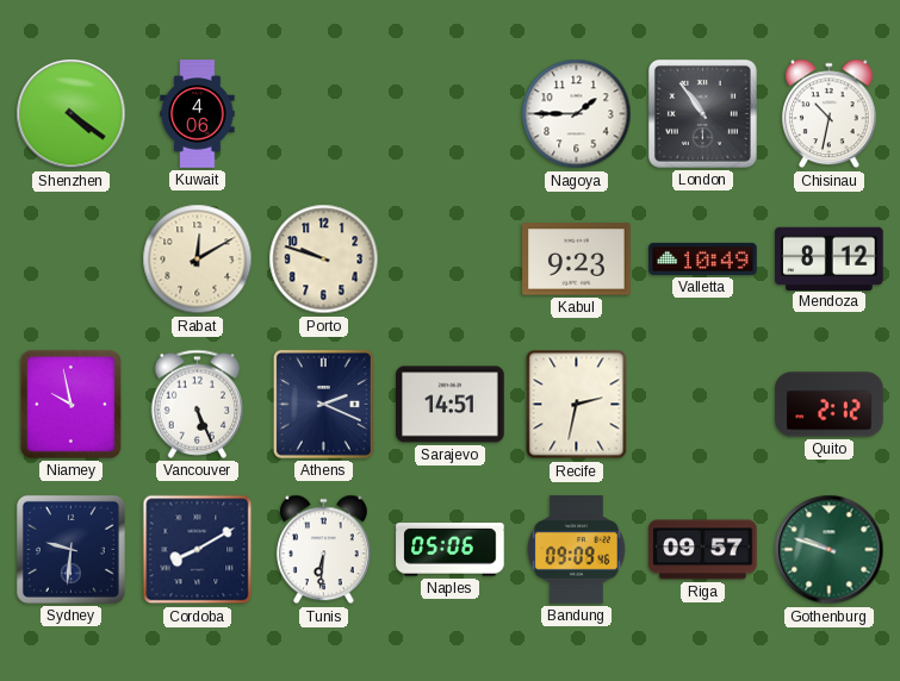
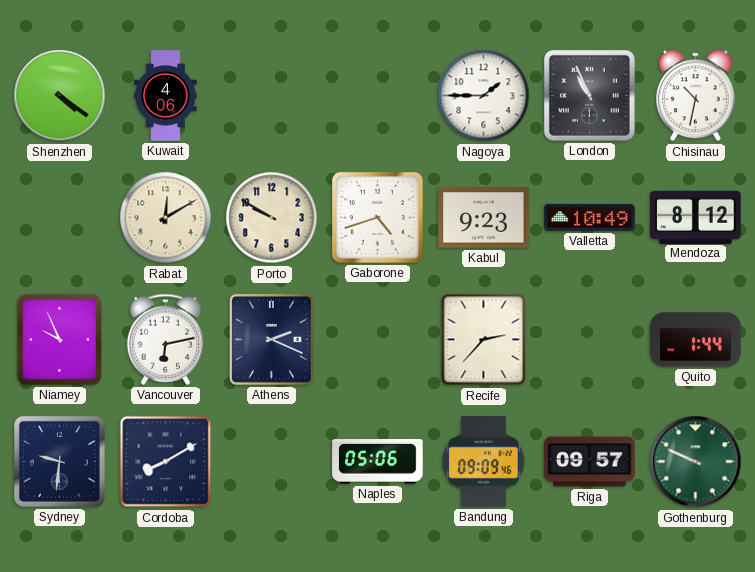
London: 10:54 -> 10:56
Porto: 9:48 -> 9:50
Gaborone: none -> 4:42
Niamey: 9:58 -> 9:56
Vancouver: 5:26 -> 6:13
Sarajevo: 14:51 -> none
Recife: 2:32 -> 2:37
Quito: 2:12 -> 1:44
Tunis: 6:31 -> none
Gothenburg: 9:48 -> 9:49
